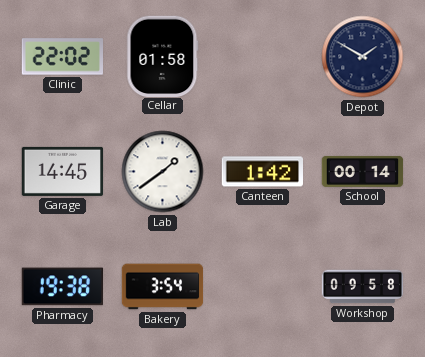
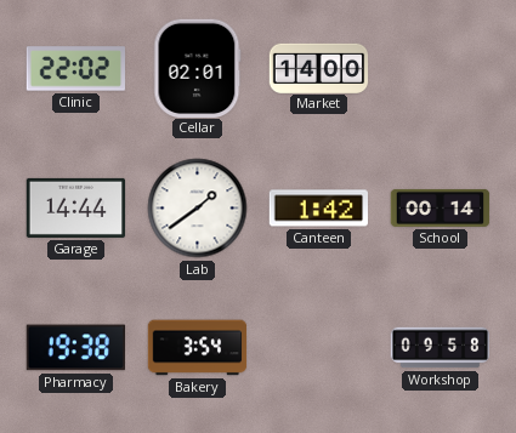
Cellar: 01:58 -> 02:01
Market: none -> 14:00
Depot: 1:50 -> none
Garage: 14:45 -> 14:44
